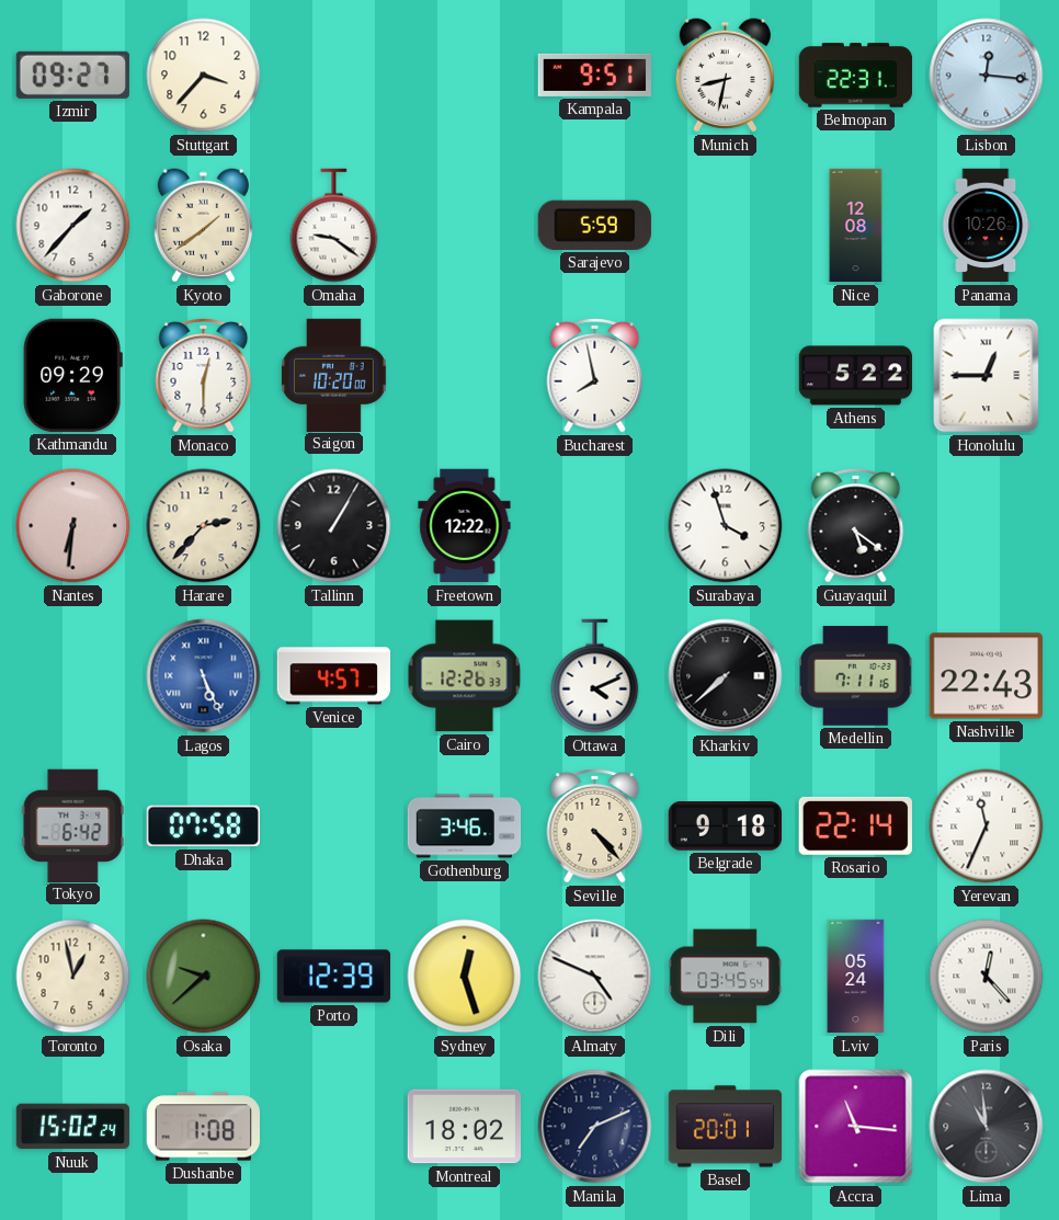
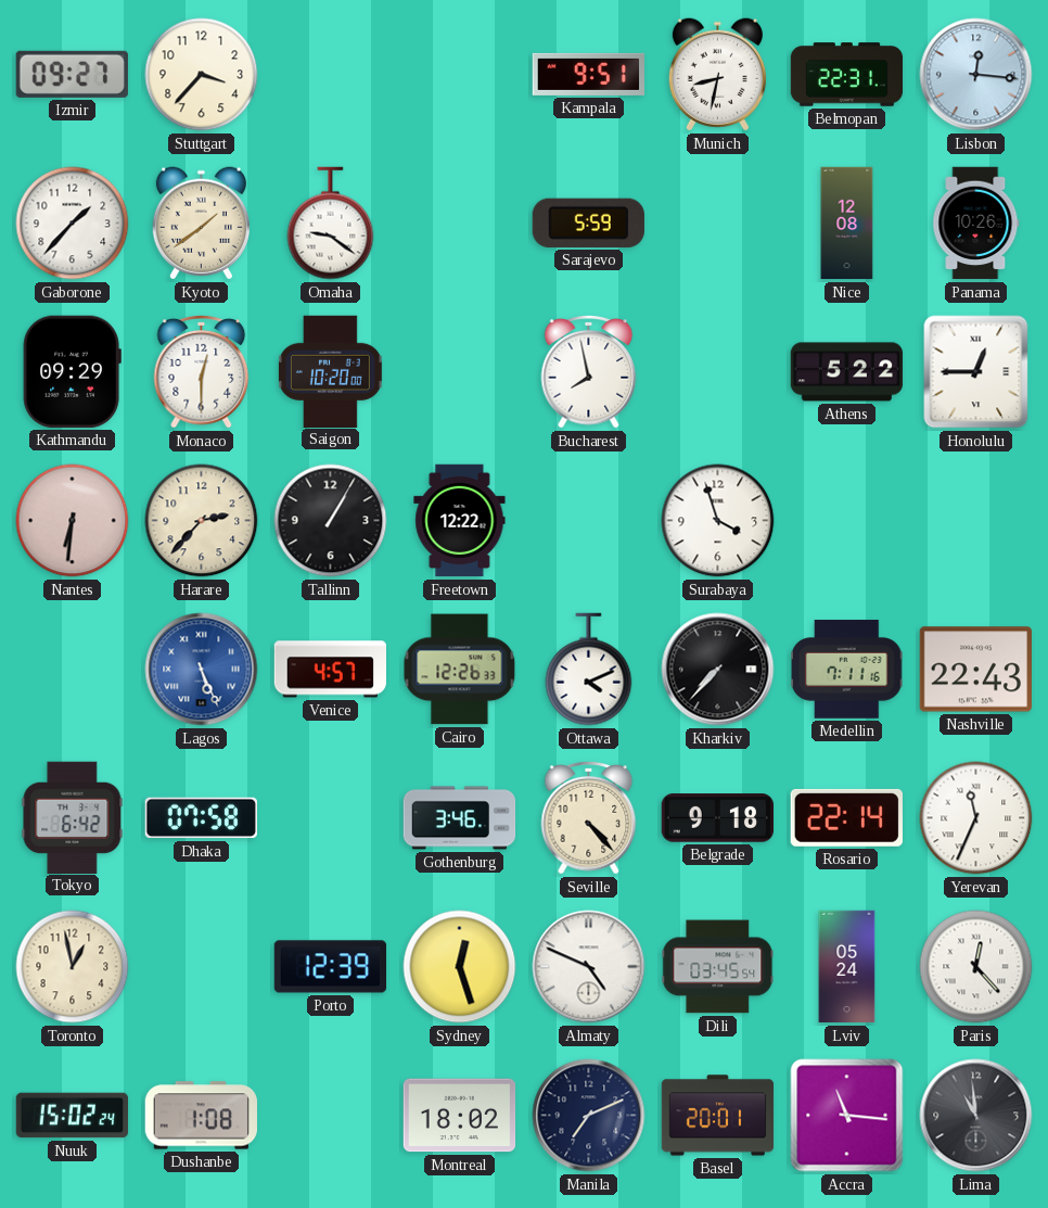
Guayaquil: 5:21 -> none
Kharkiv: 7:38 -> 7:37
Osaka: 9:38 -> none
